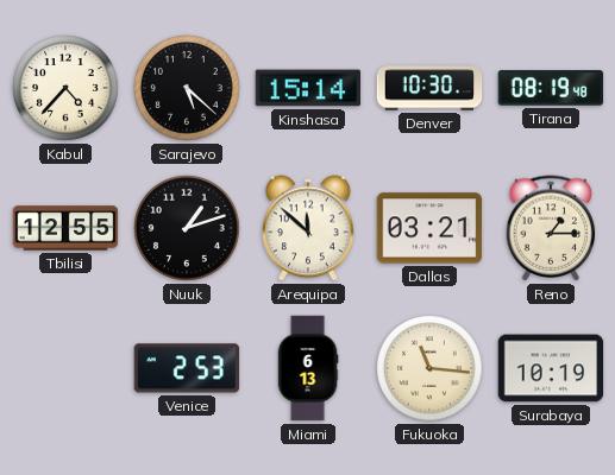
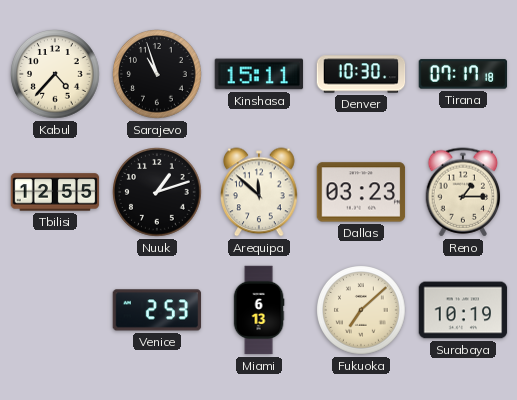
Sarajevo: 5:22 -> 10:57
Kinshasa: 15:14 -> 15:11
Tirana: 08:19 -> 07:17
Dallas: 03:21 -> 03:23
Fukuoka: 11:16 -> 7:08
